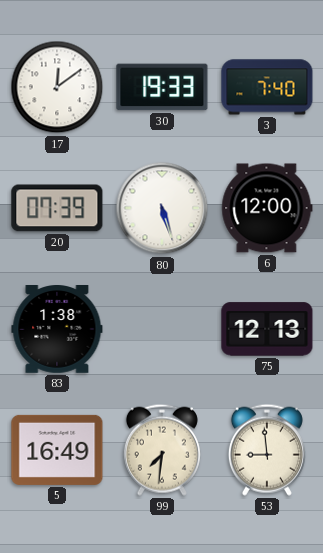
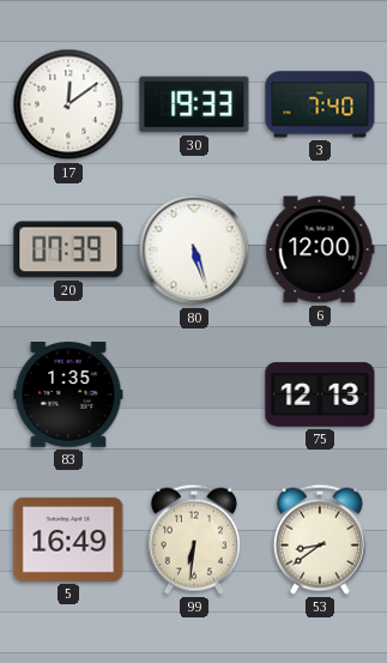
83: 1:38 -> 1:35
99: 7:31 -> 6:31
53: 8:59 -> 8:39
